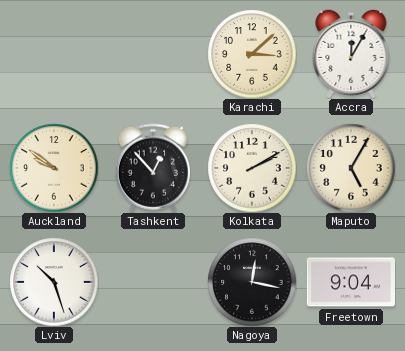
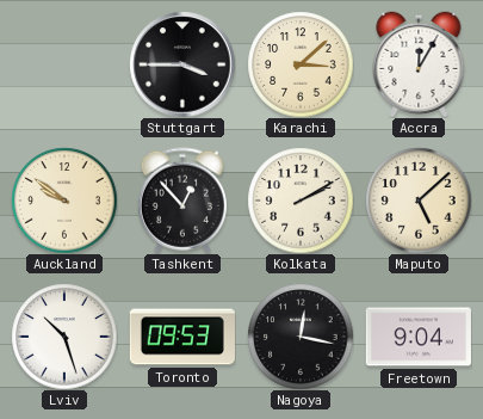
Stuttgart: none -> 3:45
Maputo: 5:05 -> 5:08
Toronto: none -> 09:53
